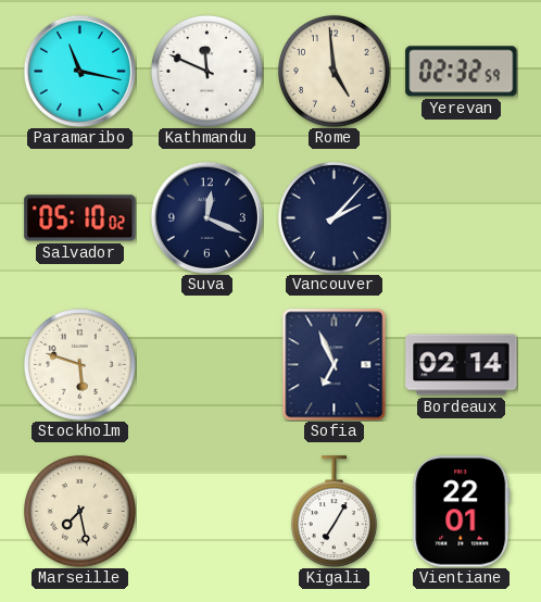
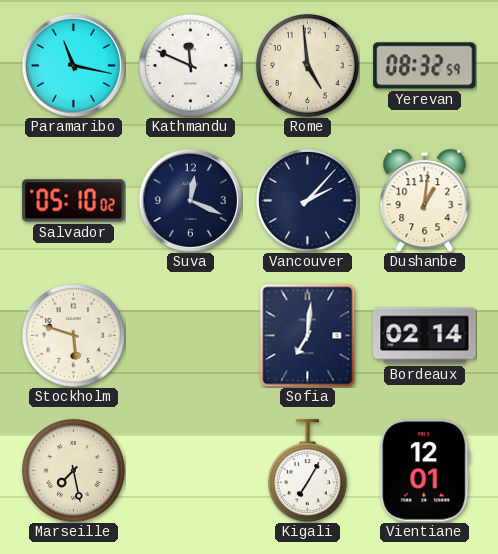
Yerevan: 02:32 -> 08:32
Dushanbe: none -> 1:01
Sofia: 6:56 -> 7:01
Vientiane: 22:01 -> 12:01
